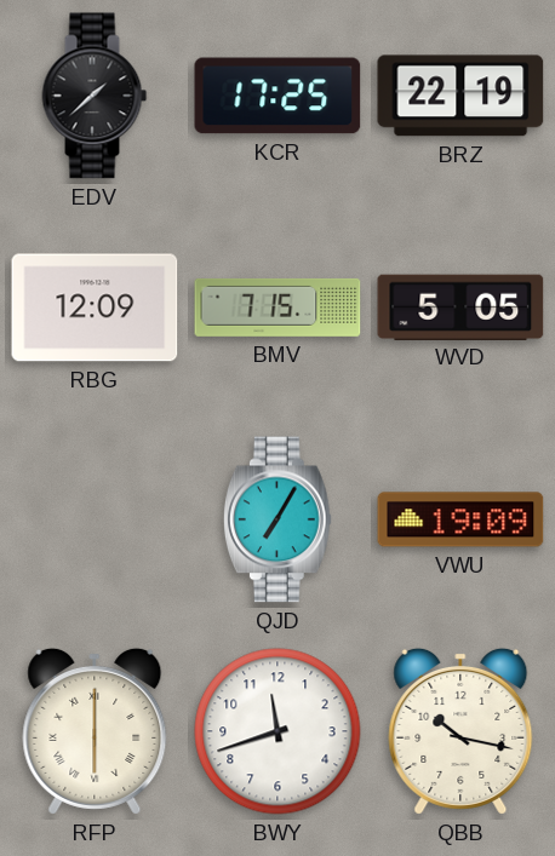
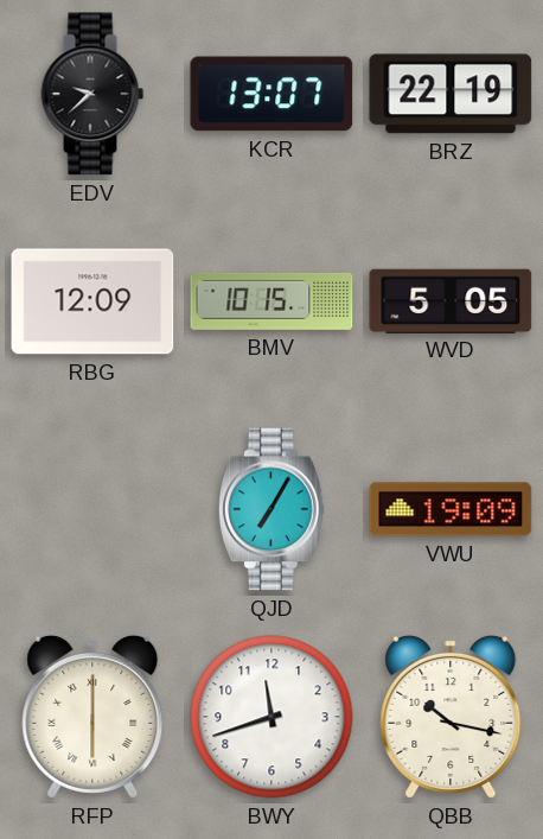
EDV: 1:38 -> 9:38
KCR: 17:25 -> 13:07
BMV: 7:15 -> 10:15
